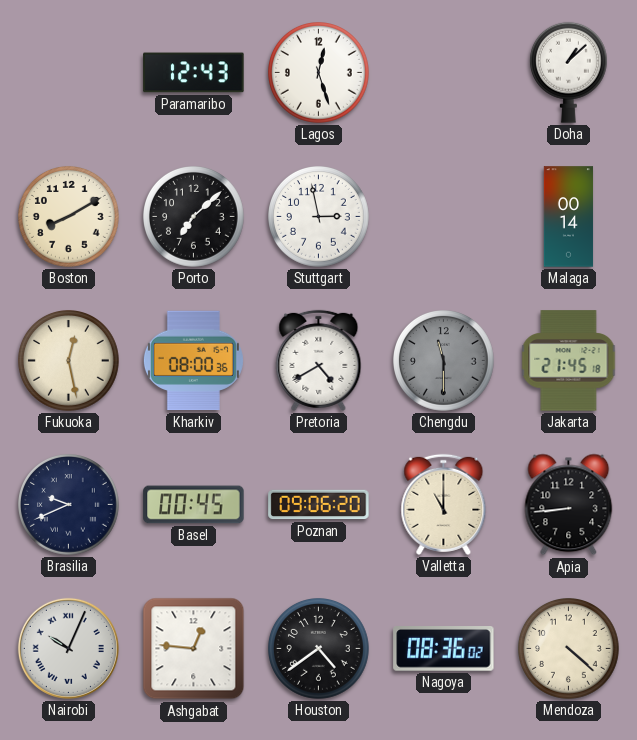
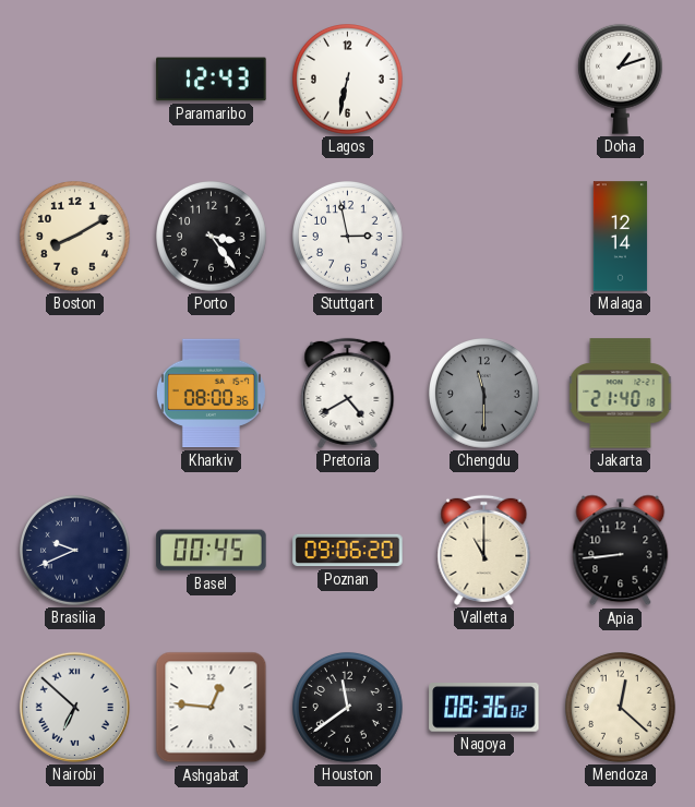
Lagos: 12:27 -> 6:32
Doha: 1:08 -> 1:12
Porto: 7:08 -> 3:24
Malaga: 00:14 -> 12:14
Fukuoka: 12:28 -> none
Jakarta: 21:45 -> 21:40
Nairobi: 10:04 -> 6:52
Houston: 4:39 -> 11:39
Mendoza: 4:22 -> 12:22
